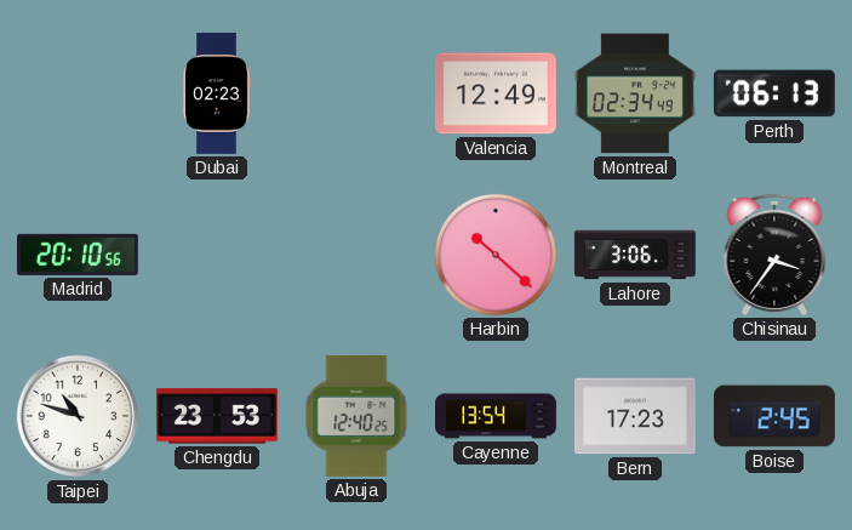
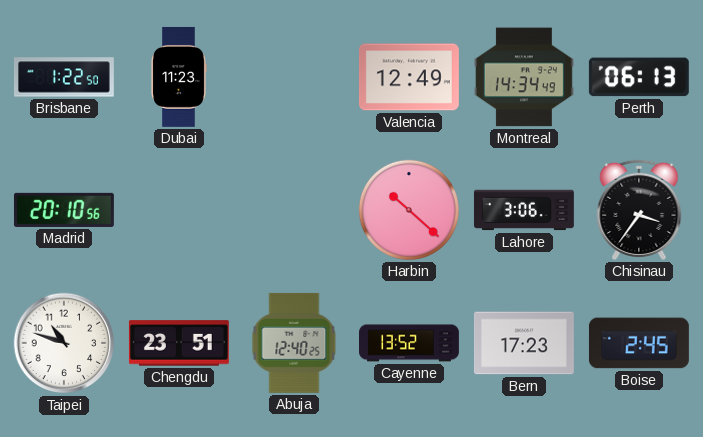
Brisbane: none -> 1:22
Dubai: 02:23 -> 11:23
Montreal: 02:34 -> 14:34
Chengdu: 23:53 -> 23:51
Cayenne: 13:54 -> 13:52
